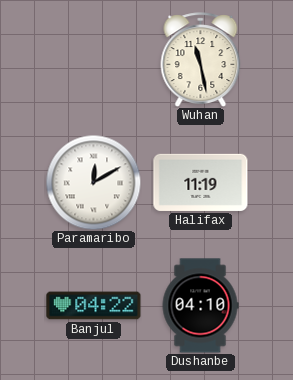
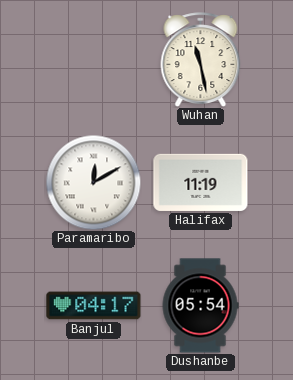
Banjul: 04:22 -> 04:17
Dushanbe: 04:10 -> 05:54
